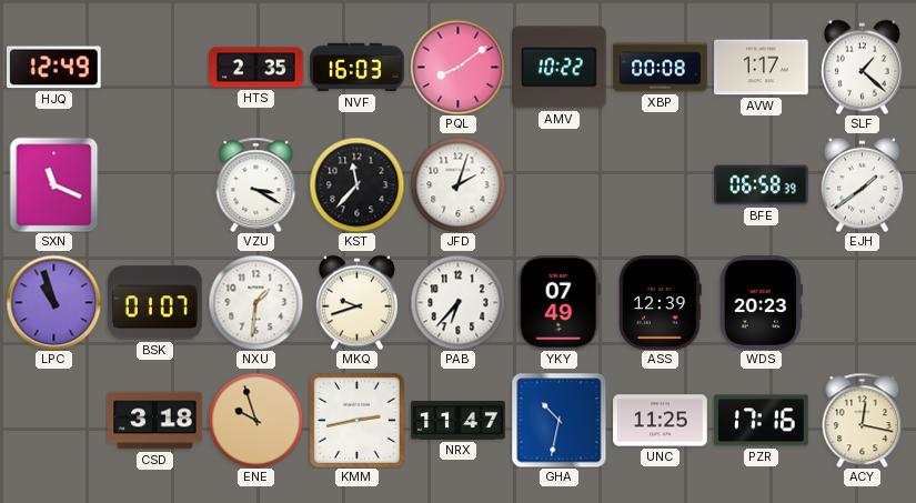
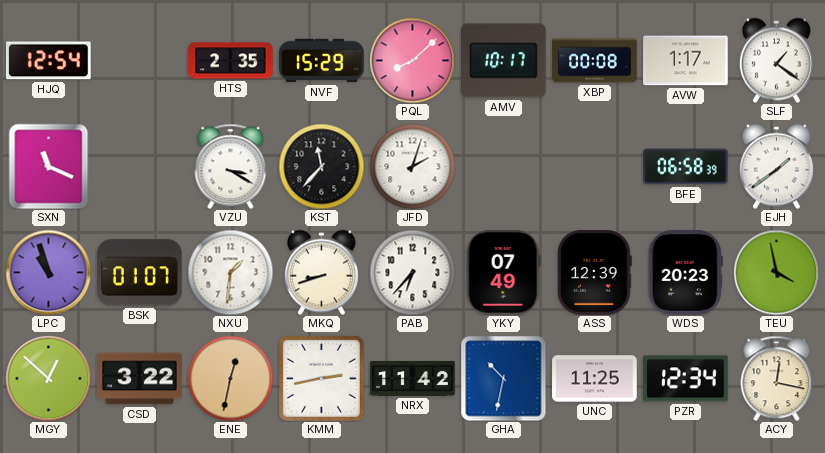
HJQ: 12:49 -> 12:54
NVF: 16:03 -> 15:29
PQL: 8:09 -> 8:08
AMV: 10:22 -> 10:17
SLF: 1:22 -> 1:21
MKQ: 9:42 -> 8:42
TEU: none -> 3:58
MGY: none -> 12:52
CSD: 3:18 -> 3:22
ENE: 9:57 -> 12:32
NRX: 11:47 -> 11:42
PZR: 17:16 -> 12:34
